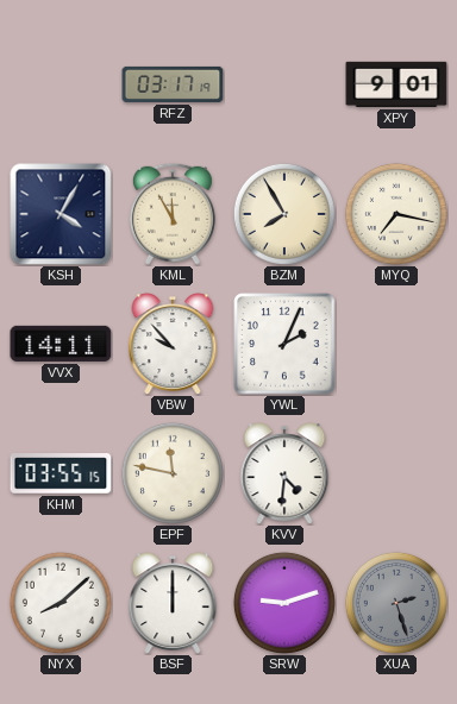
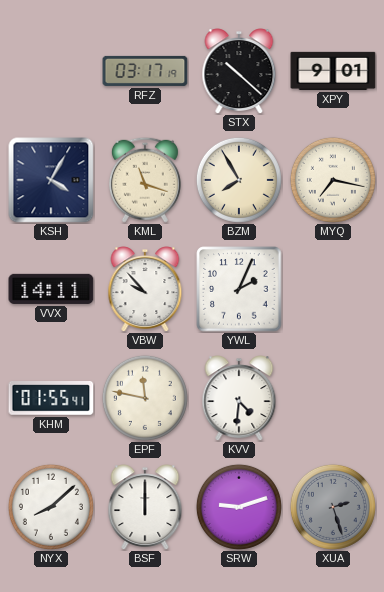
STX: none -> 10:22
KML: 11:55 -> 11:18
KHM: 03:55 -> 01:55
